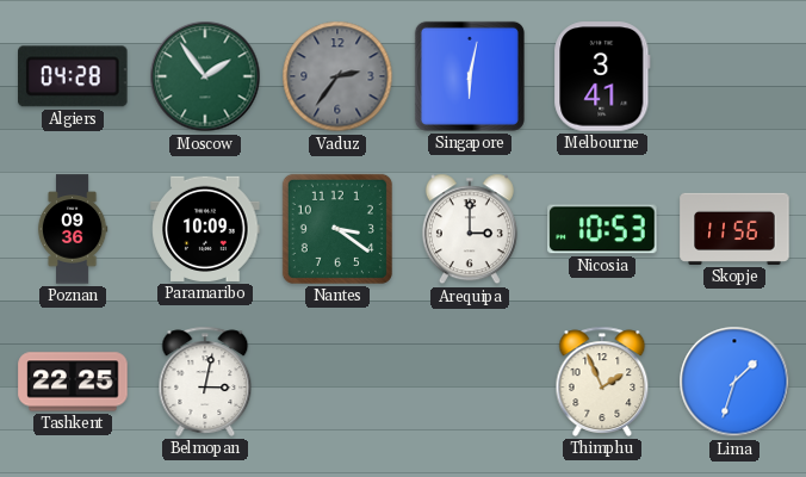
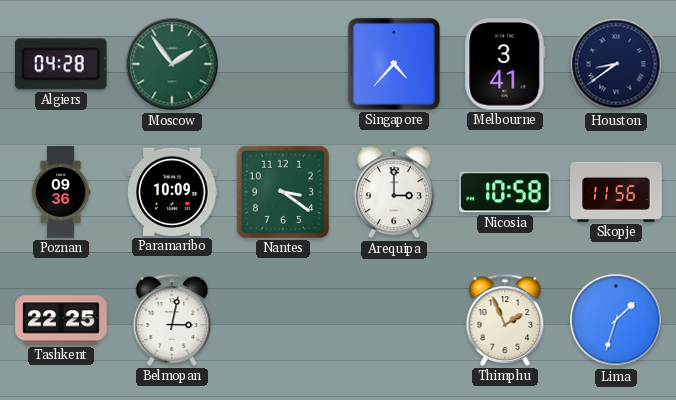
Vaduz: 2:36 -> none
Singapore: 6:02 -> 4:37
Houston: none -> 8:39
Nicosia: 10:53 -> 10:58
